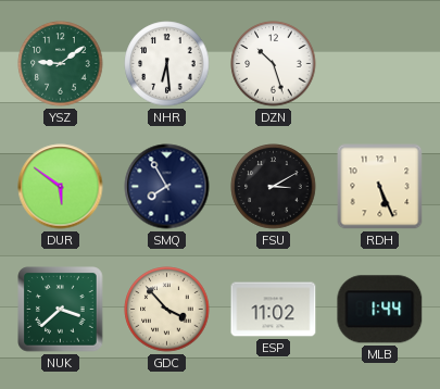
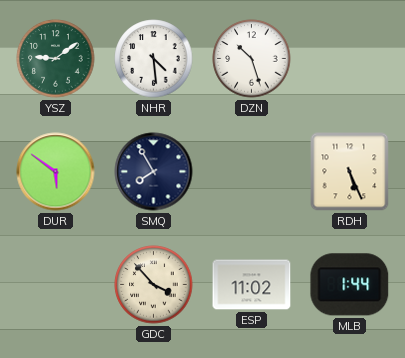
NHR: 6:29 -> 4:29
FSU: 3:10 -> none
NUK: 3:38 -> none
